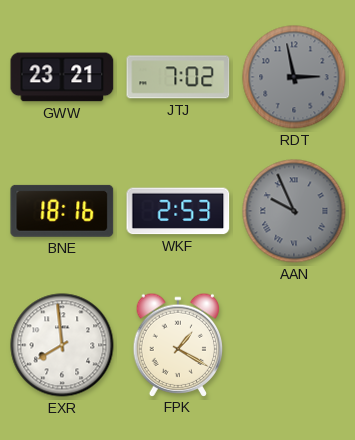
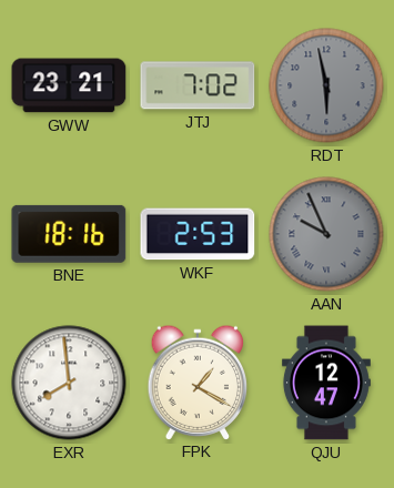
RDT: 2:58 -> 5:58
QJU: none -> 12:47
